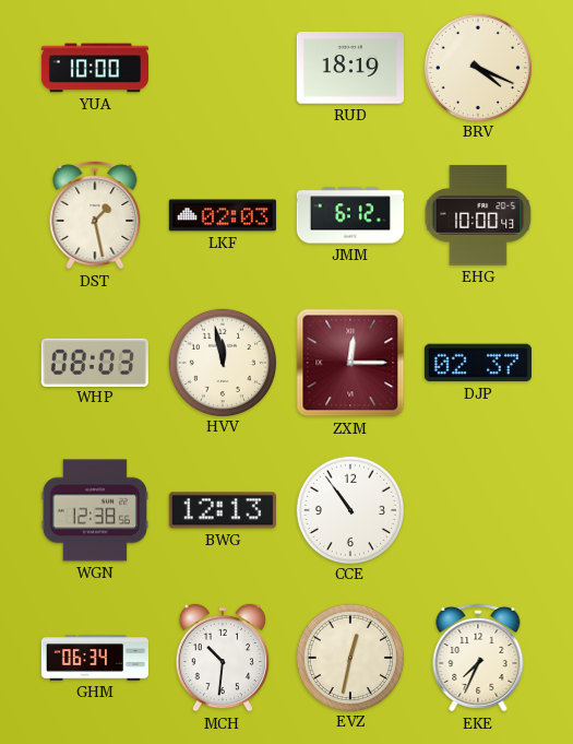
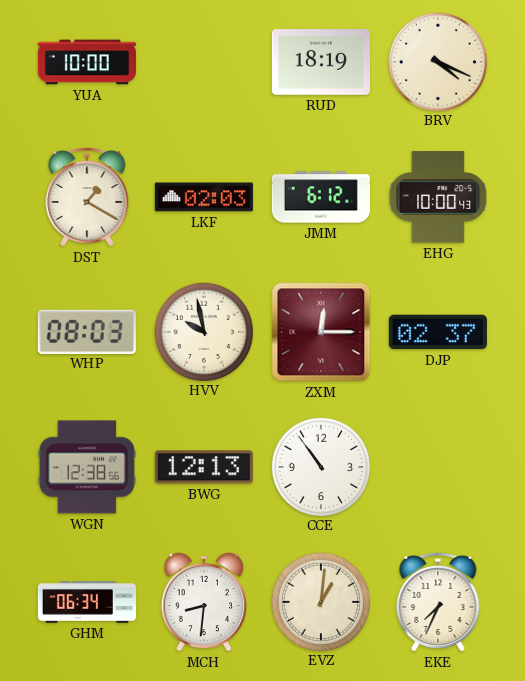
DST: 1:28 -> 1:20
HVV: 11:58 -> 9:58
MCH: 10:31 -> 8:31
EVZ: 12:32 -> 1:01
